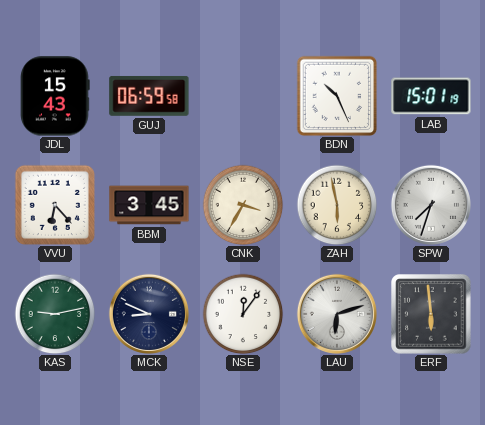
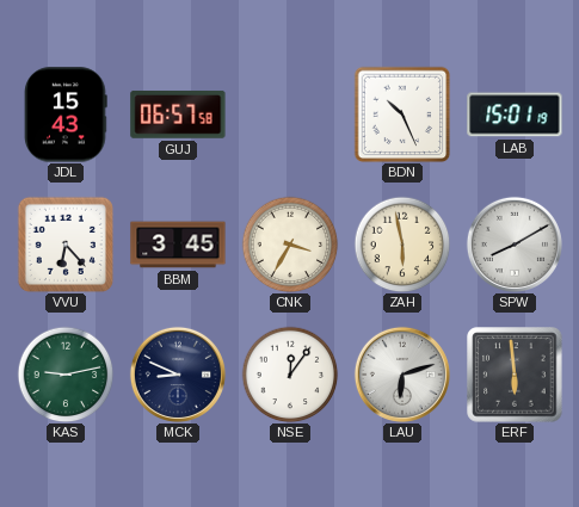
GUJ: 06:59 -> 06:57
SPW: 7:33 -> 8:10
